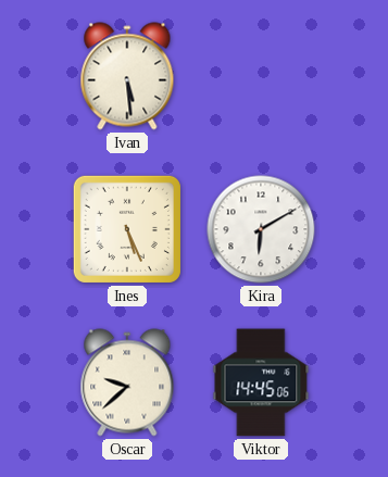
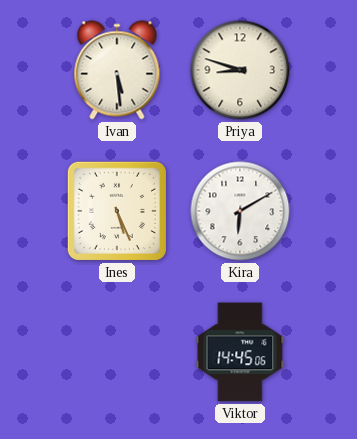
Priya: none -> 8:48
Oscar: 9:38 -> none
